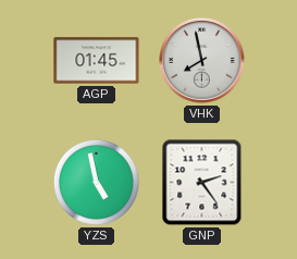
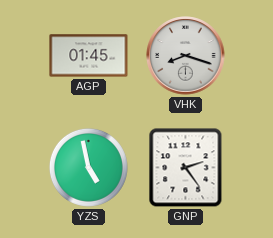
VHK: 7:58 -> 8:18
